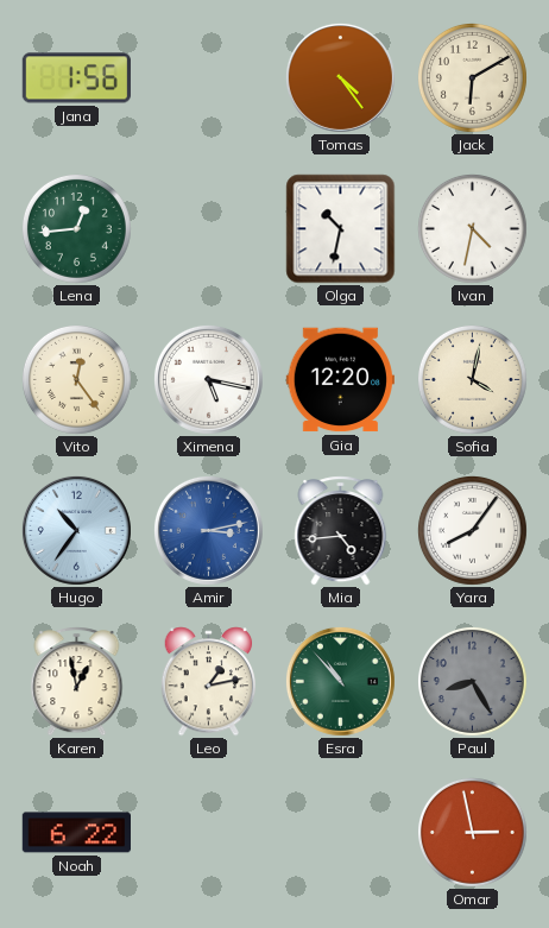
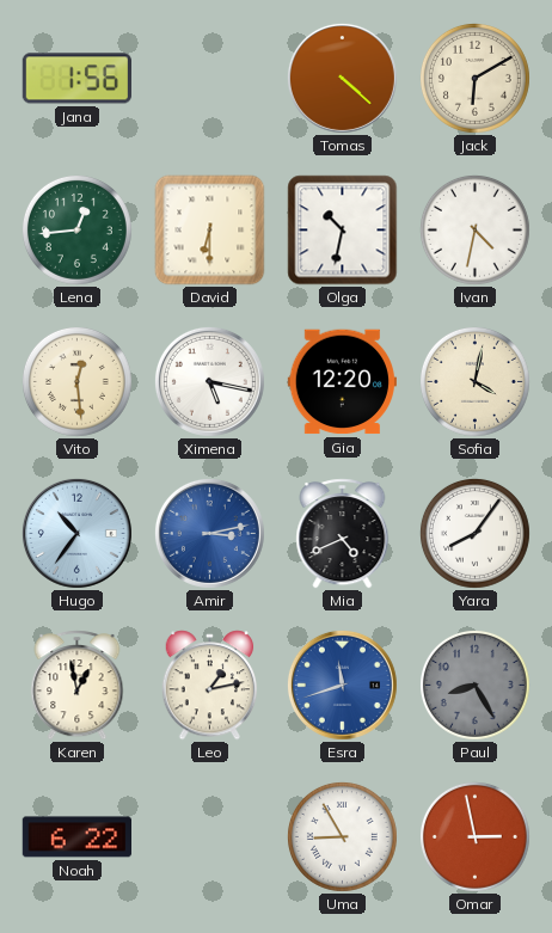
Tomas: 4:24 -> 4:22
David: none -> 6:30
Vito: 12:24 -> 12:29
Mia: 4:44 -> 4:41
Esra: 10:53 -> 11:42
Esra dial: green -> blue
Uma: none -> 8:55
